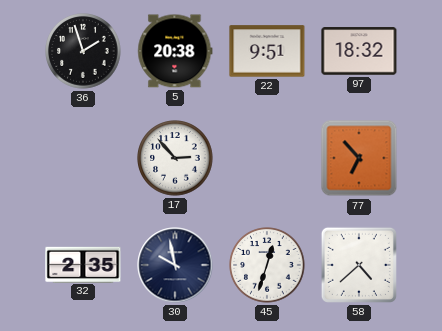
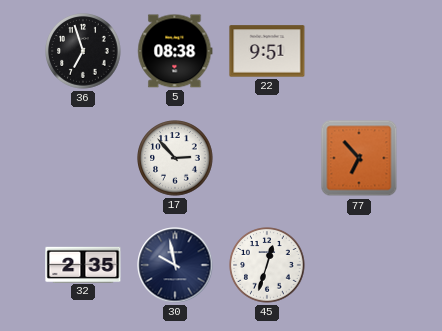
36: 1:57 -> 6:57
5: 20:38 -> 08:38
97: 18:32 -> none
58: 4:38 -> none
